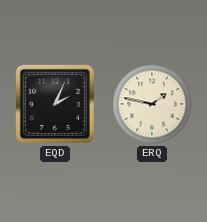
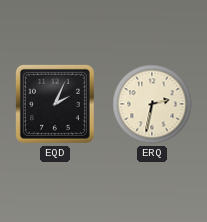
ERQ: 1:47 -> 2:32
